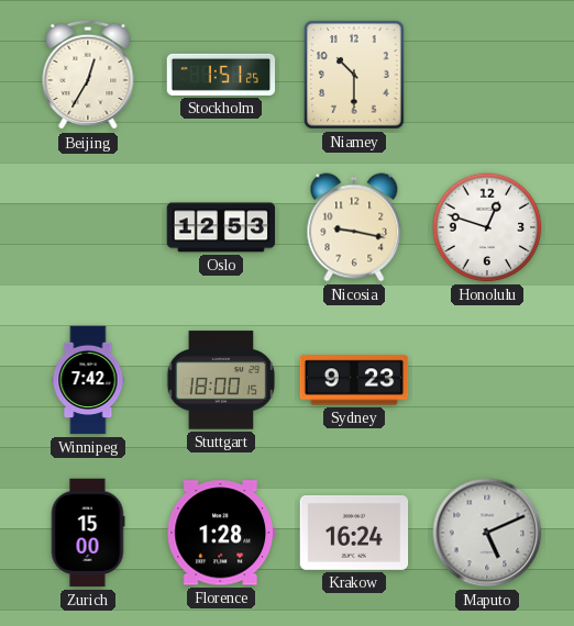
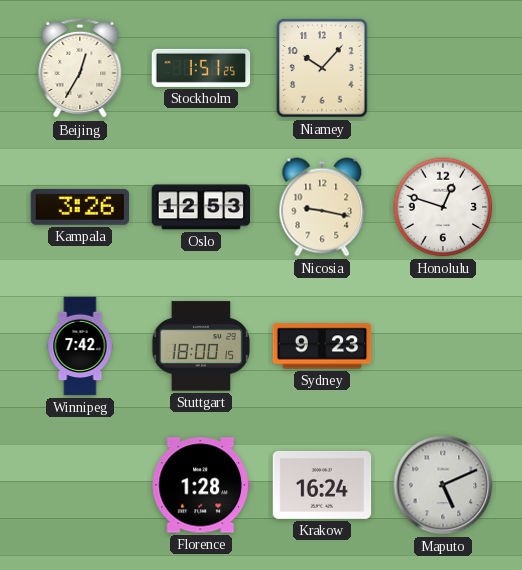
Niamey: 10:30 -> 10:07
Kampala: none -> 3:26
Zurich: 15:00 -> none
